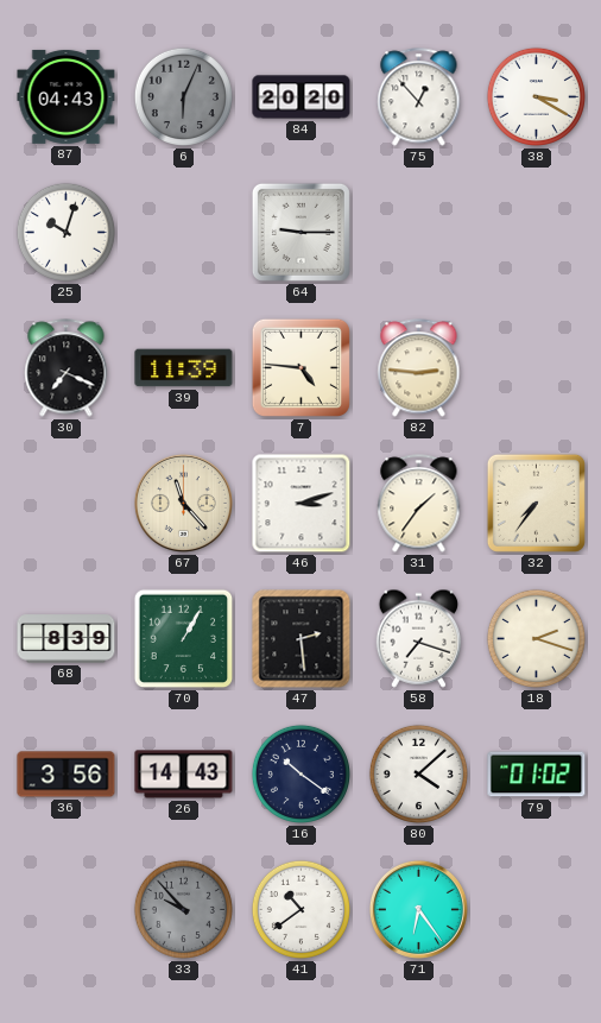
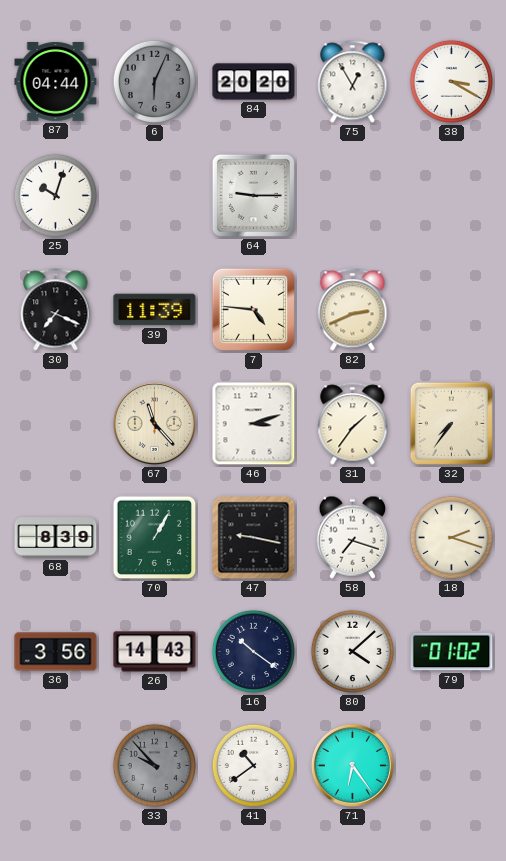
87: 04:43 -> 04:44
75: 12:53 -> 12:55
82: 2:46 -> 2:41
47: 2:29 -> 9:17
